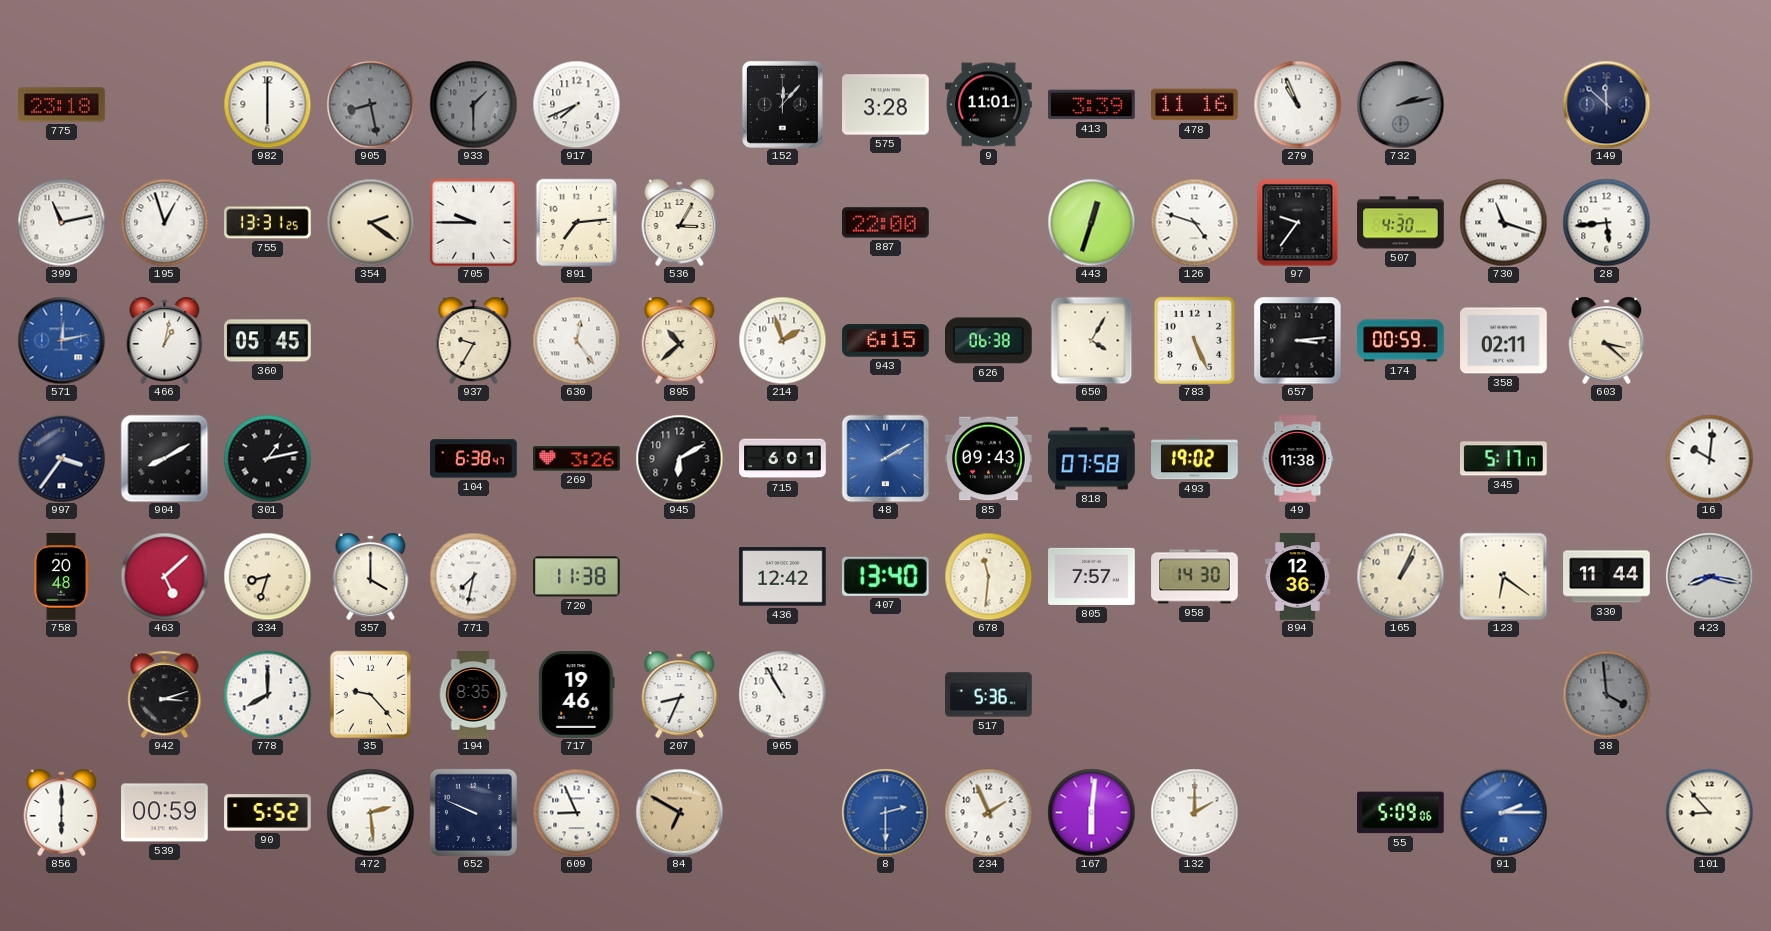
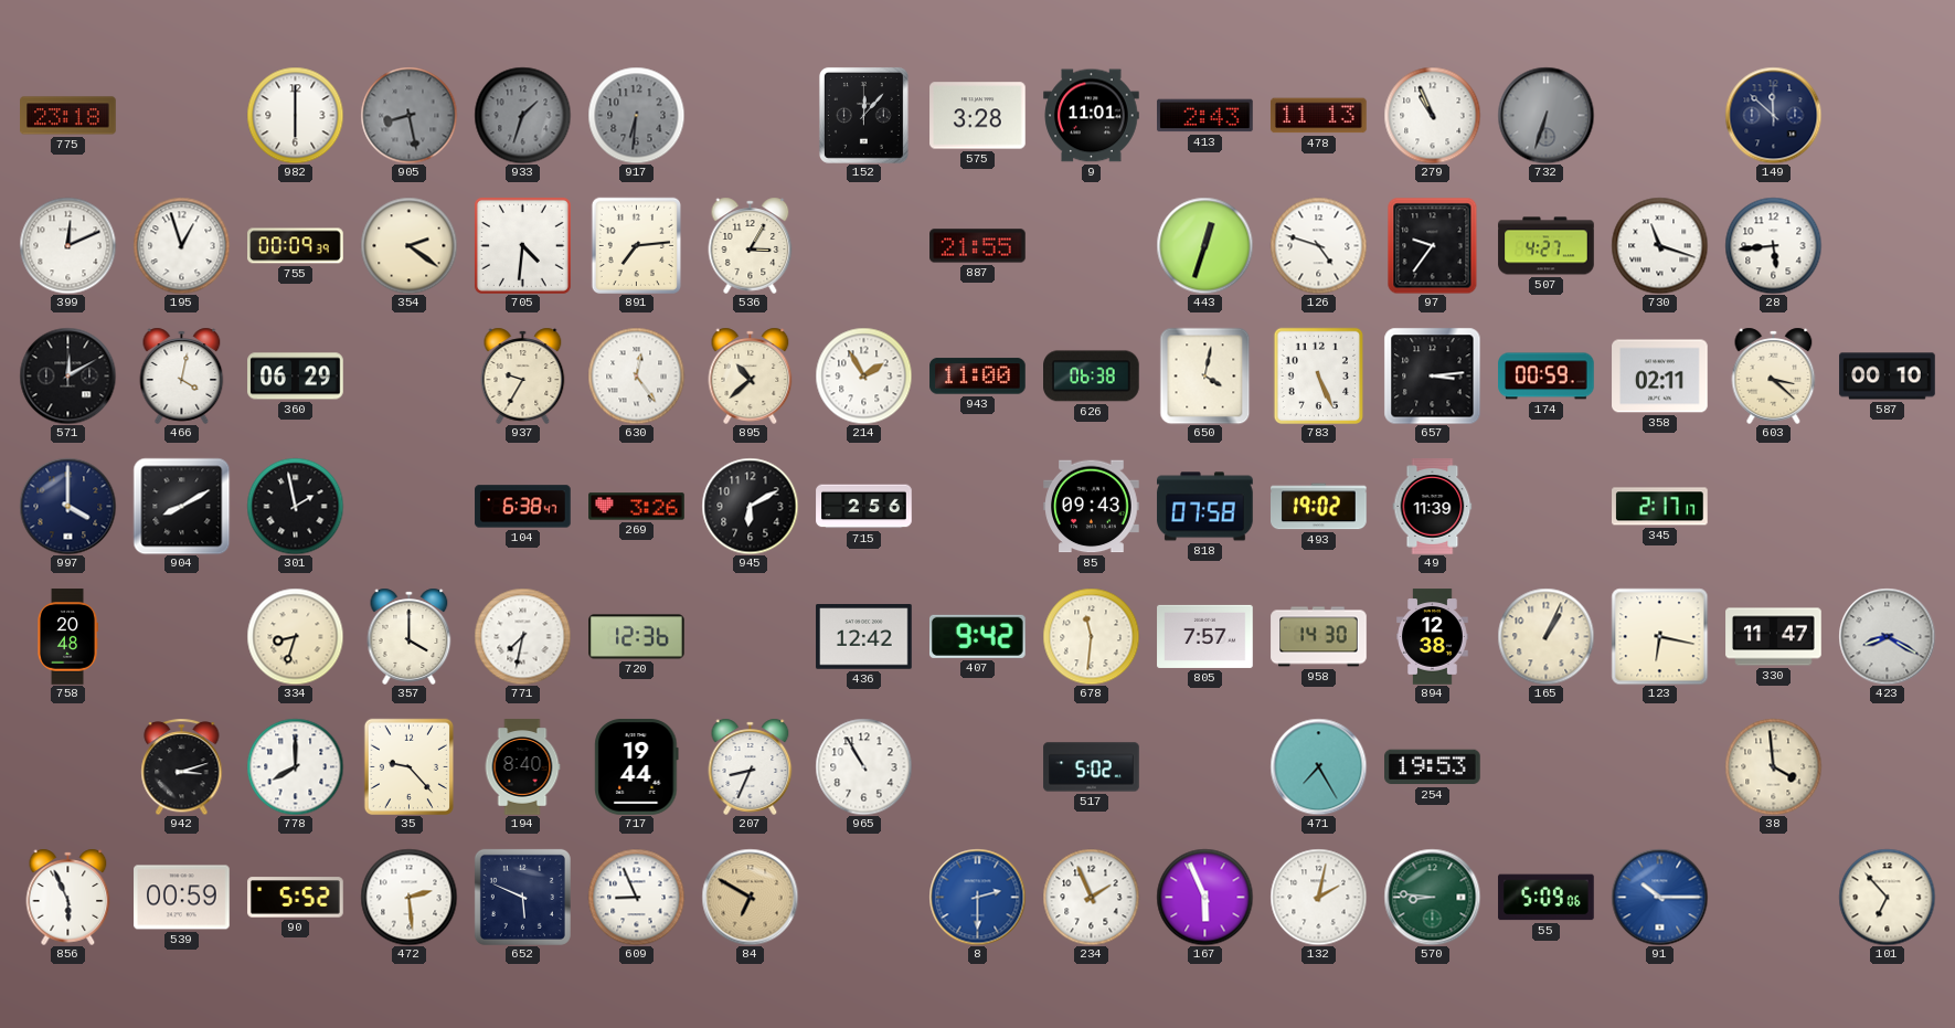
933: 1:30 -> 1:33
917: 7:41 -> 6:31
917 dial: white -> grey
413: 3:39 -> 2:43
478: 11:16 -> 11:13
732: 2:13 -> 6:33
399: 11:13 -> 12:11
755: 13:31 -> 00:09
705: 9:45 -> 4:31
887: 22:00 -> 21:55
507: 4:30 -> 4:27
571: 12:13 -> 12:10
571 dial: blue -> black
466: 1:02 -> 4:02
360: 05:45 -> 06:29
214: 1:57 -> 1:55
943: 6:15 -> 11:00
650: 4:05 -> 4:02
587: none -> 00:10
997: 3:36 -> 4:00
301: 1:13 -> 1:58
715: 6:01 -> 2:56
48: 2:10 -> none
49: 11:38 -> 11:39
345: 5:17 -> 2:17
16: 10:01 -> none
463: 5:08 -> none
720: 11:38 -> 12:36
407: 13:40 -> 9:42
894: 12:36 -> 12:38
123: 6:21 -> 6:17
330: 11:44 -> 11:47
423: 8:17 -> 8:20
194: 8:35 -> 8:40
717: 19:46 -> 19:44
517: 5:36 -> 5:02
471: none -> 7:25
254: none -> 19:53
38 dial: grey -> cream
856: 6:00 -> 5:56
652: 9:49 -> 5:49
167: 6:01 -> 5:56
132: 2:00 -> 2:02
570: none -> 8:46
91: 2:15 -> 10:15
101: 8:53 -> 6:53
